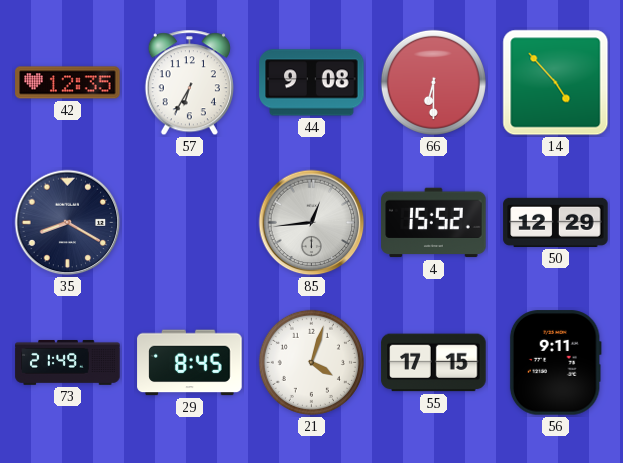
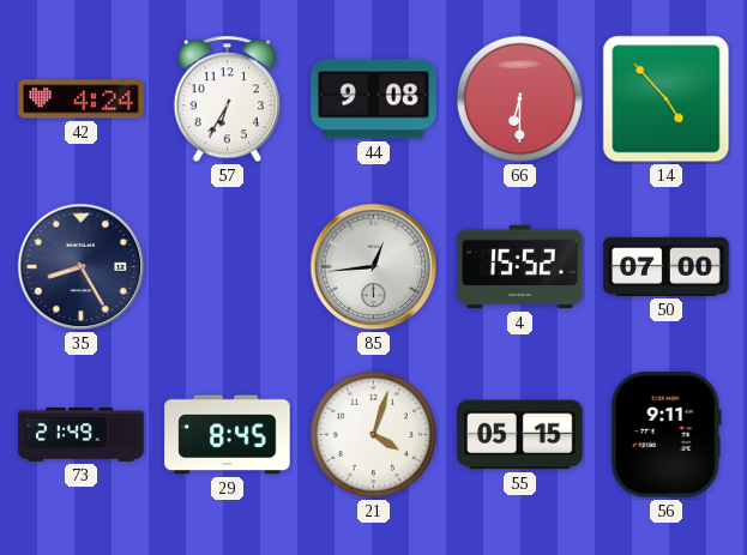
42: 12:35 -> 4:24
35: 8:20 -> 8:25
50: 12:29 -> 07:00
55: 17:15 -> 05:15
